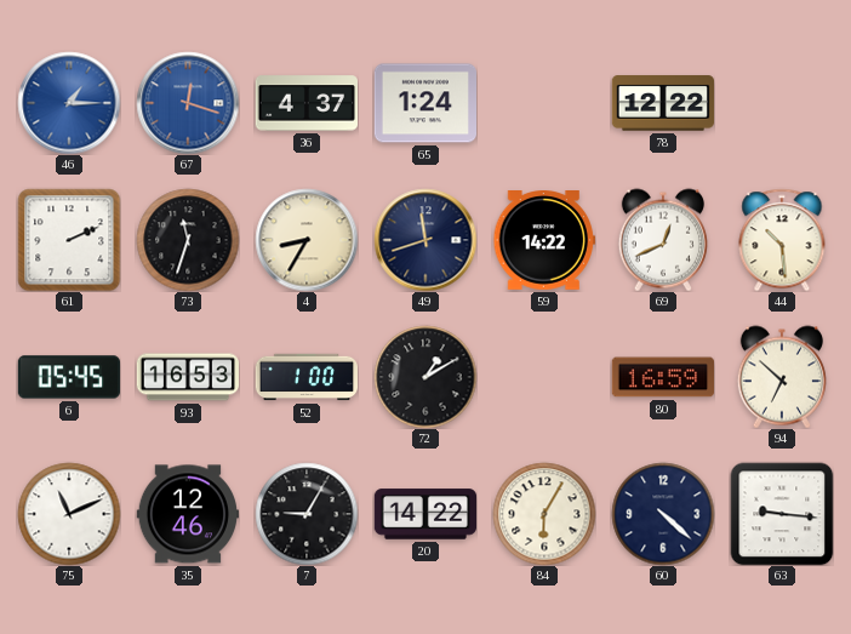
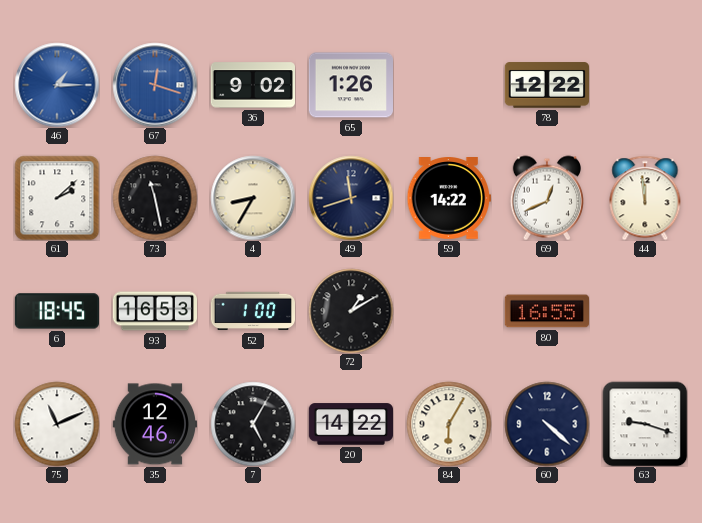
36: 4:37 -> 9:02
65: 1:24 -> 1:26
61: 2:11 -> 2:08
73: 11:33 -> 11:28
44: 10:29 -> 11:59
6: 05:45 -> 18:45
80: 16:59 -> 16:55
94: 6:52 -> none
7: 9:05 -> 5:05
63: 9:16 -> 9:18
